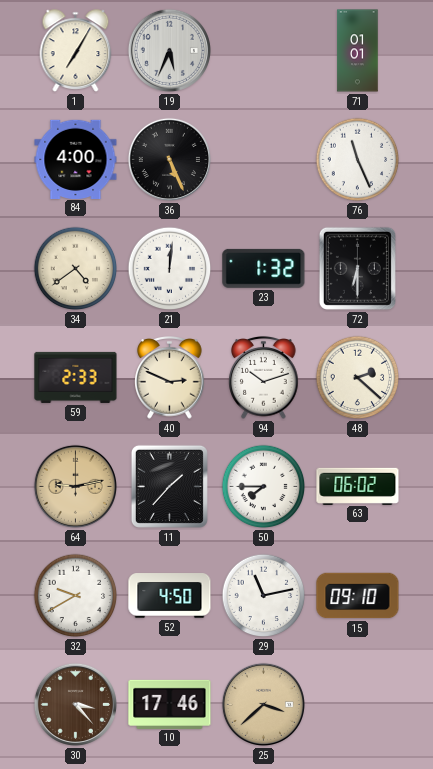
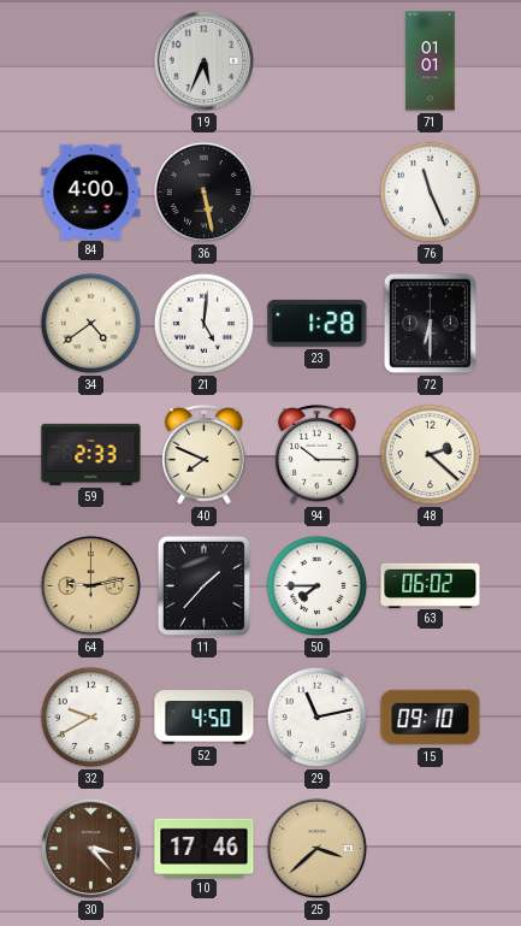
1: 7:05 -> none
36: 5:26 -> 5:28
21: 12:01 -> 5:01
23: 1:32 -> 1:28
40: 2:49 -> 7:49
94: 10:12 -> 10:15
